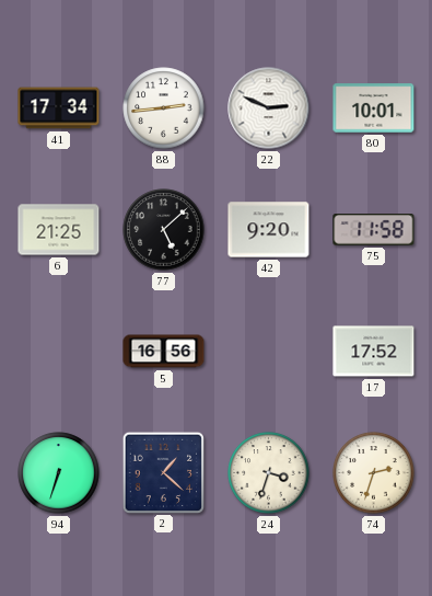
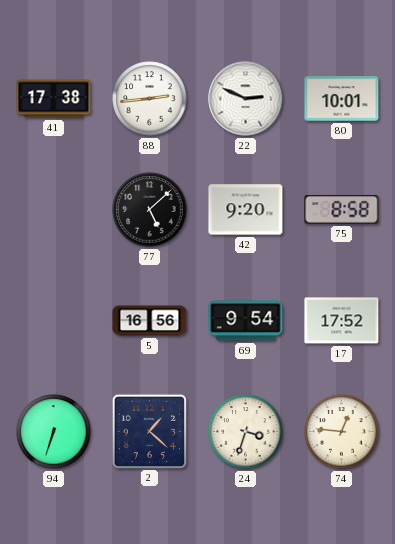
41: 17:34 -> 17:38
6: 21:25 -> none
75: 11:58 -> 8:58
69: none -> 9:54
74: 2:33 -> 12:46
